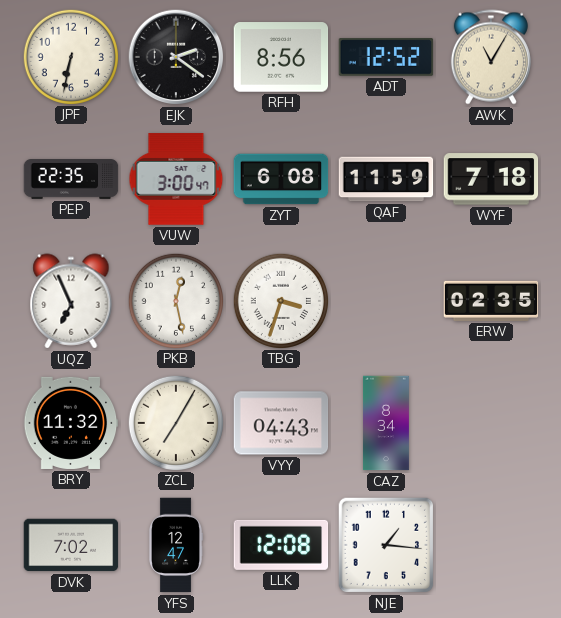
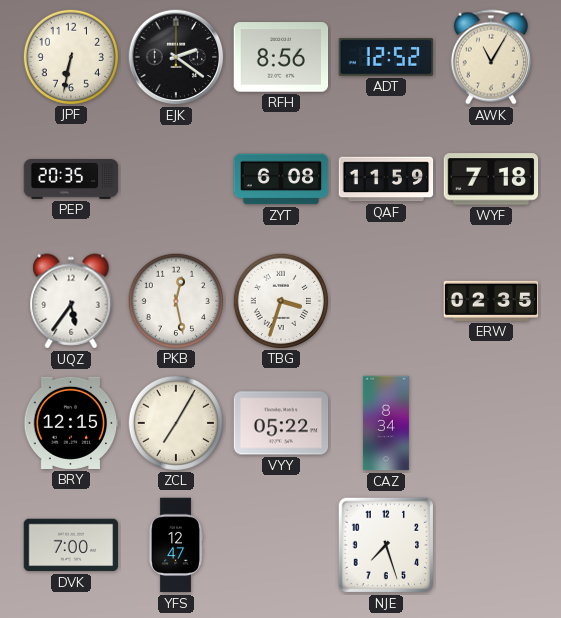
PEP: 22:35 -> 20:35
VUW: 3:00 -> none
UQZ: 6:56 -> 5:36
BRY: 11:32 -> 12:15
VYY: 04:43 -> 05:22
DVK: 7:02 -> 7:00
LLK: 12:08 -> none
NJE: 1:16 -> 7:27
